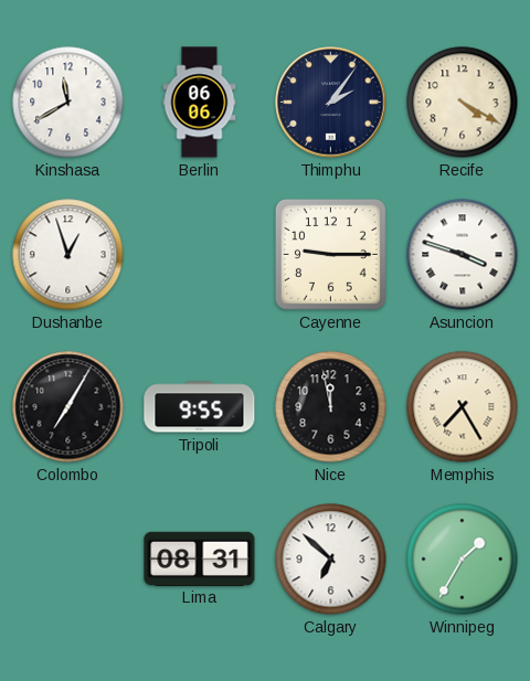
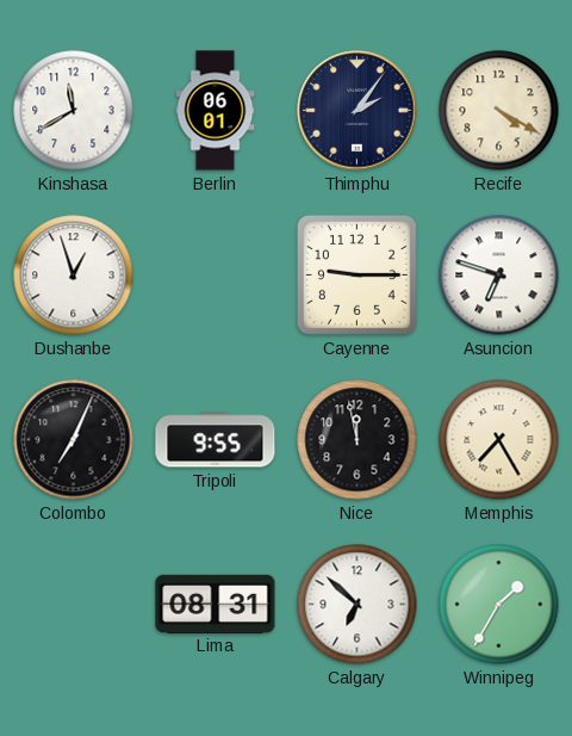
Berlin: 06:06 -> 06:01
Asuncion: 3:48 -> 6:48
Colombo: 7:05 -> 7:04
